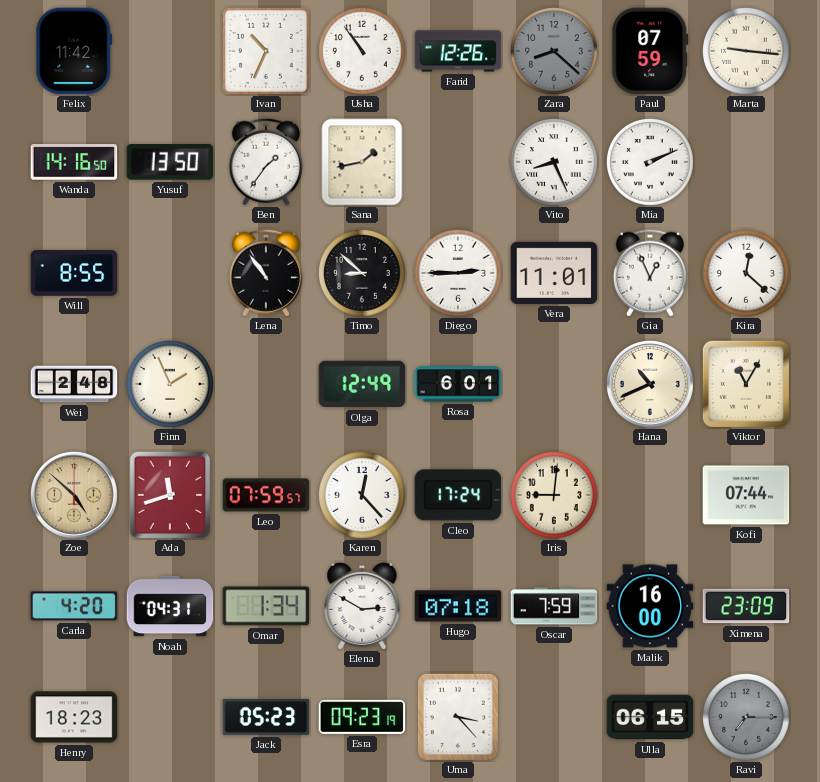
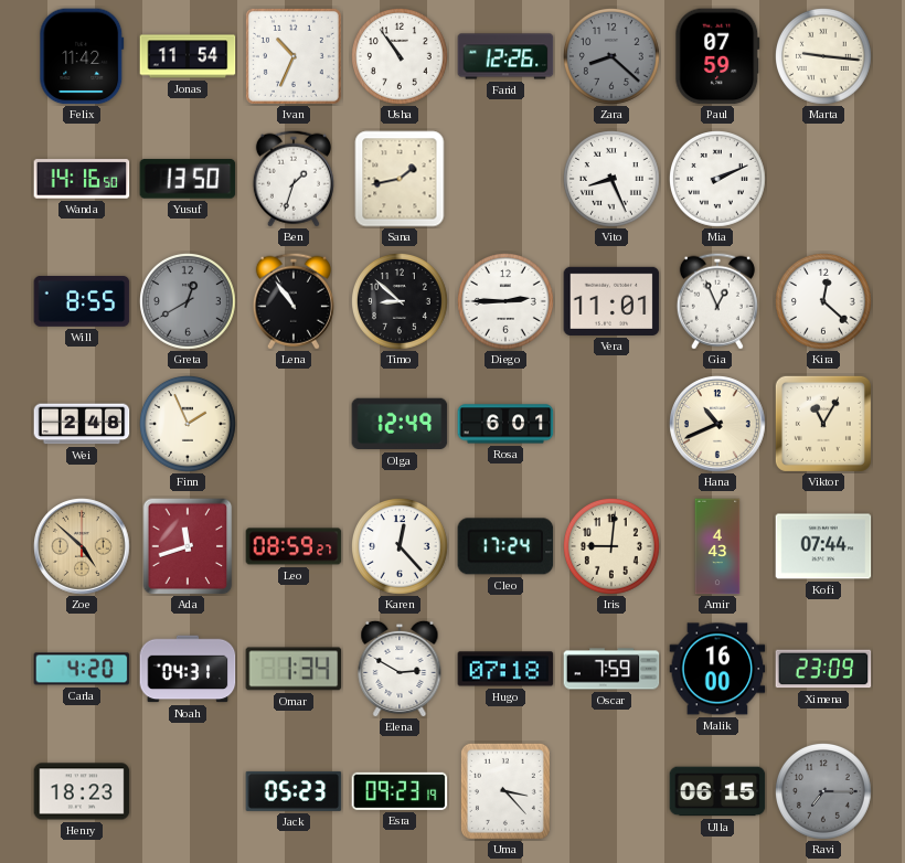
Jonas: none -> 11:54
Ben: 1:36 -> 1:33
Greta: none -> 12:40
Leo: 07:59 -> 08:59
Amir: none -> 4:43
